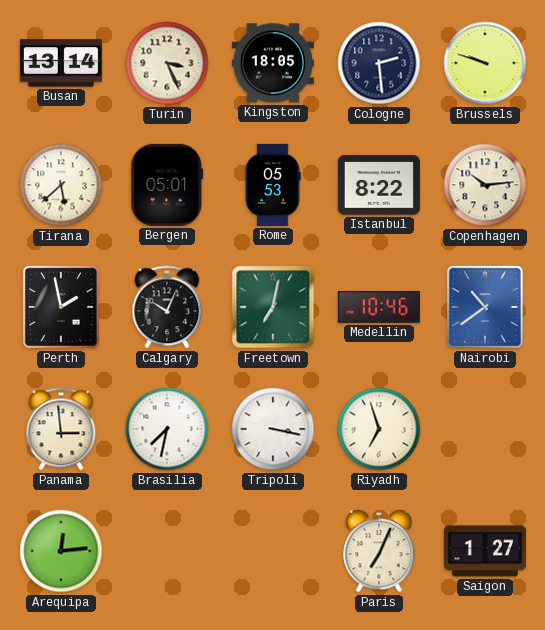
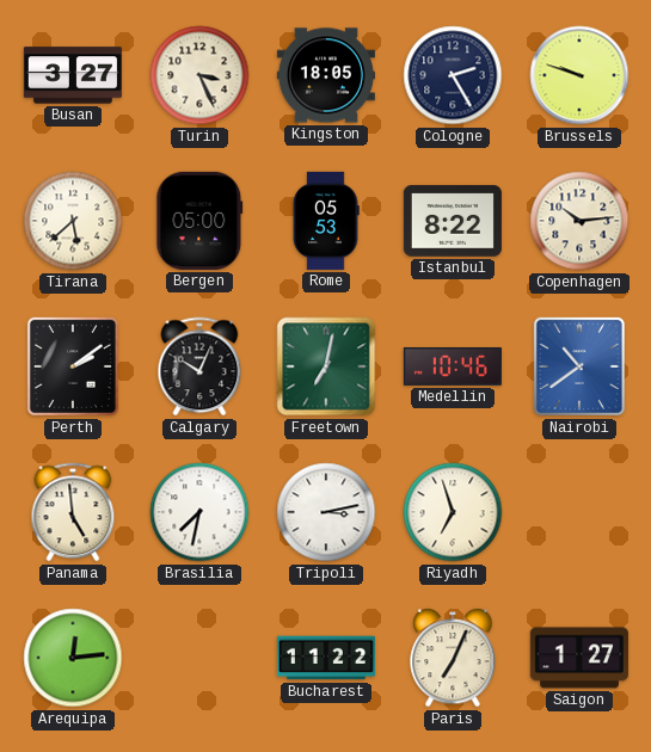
Busan: 13:14 -> 3:27
Cologne: 2:29 -> 2:25
Bergen: 05:01 -> 05:00
Perth: 1:58 -> 2:09
Panama: 2:59 -> 4:59
Tripoli: 3:17 -> 3:13
Bucharest: none -> 11:22
